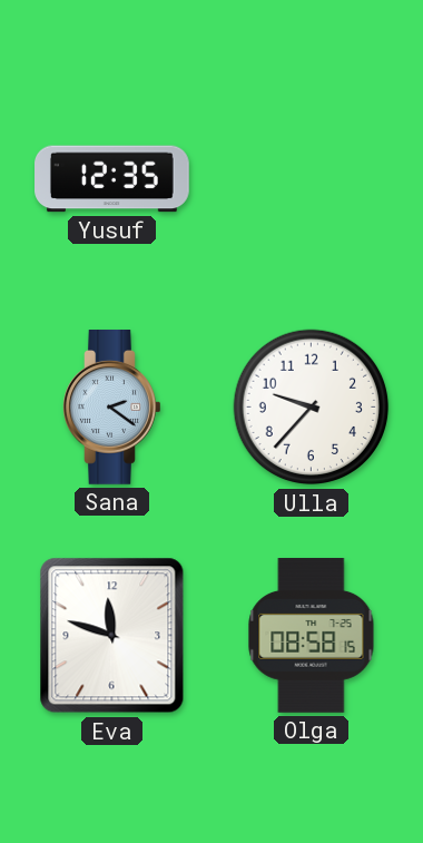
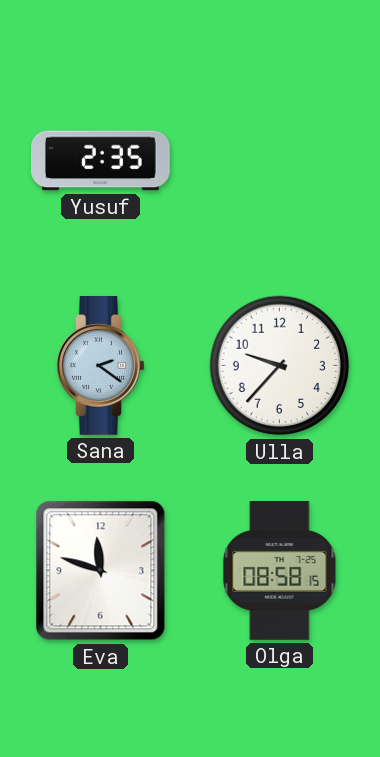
Yusuf: 12:35 -> 2:35
